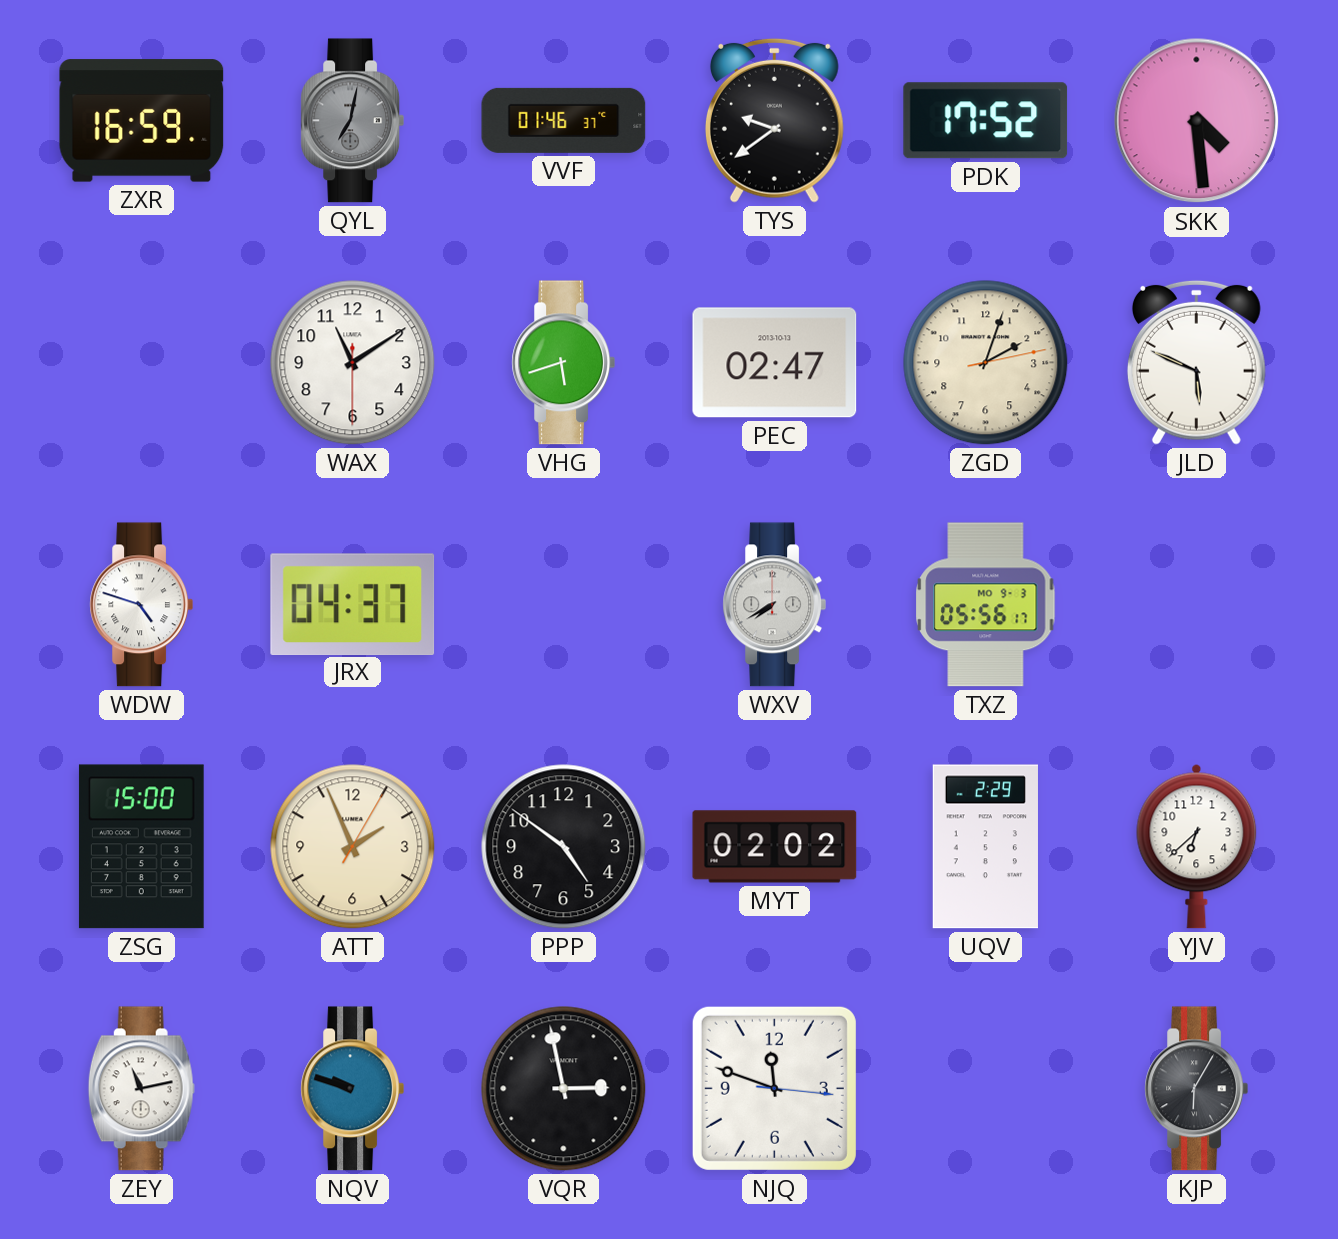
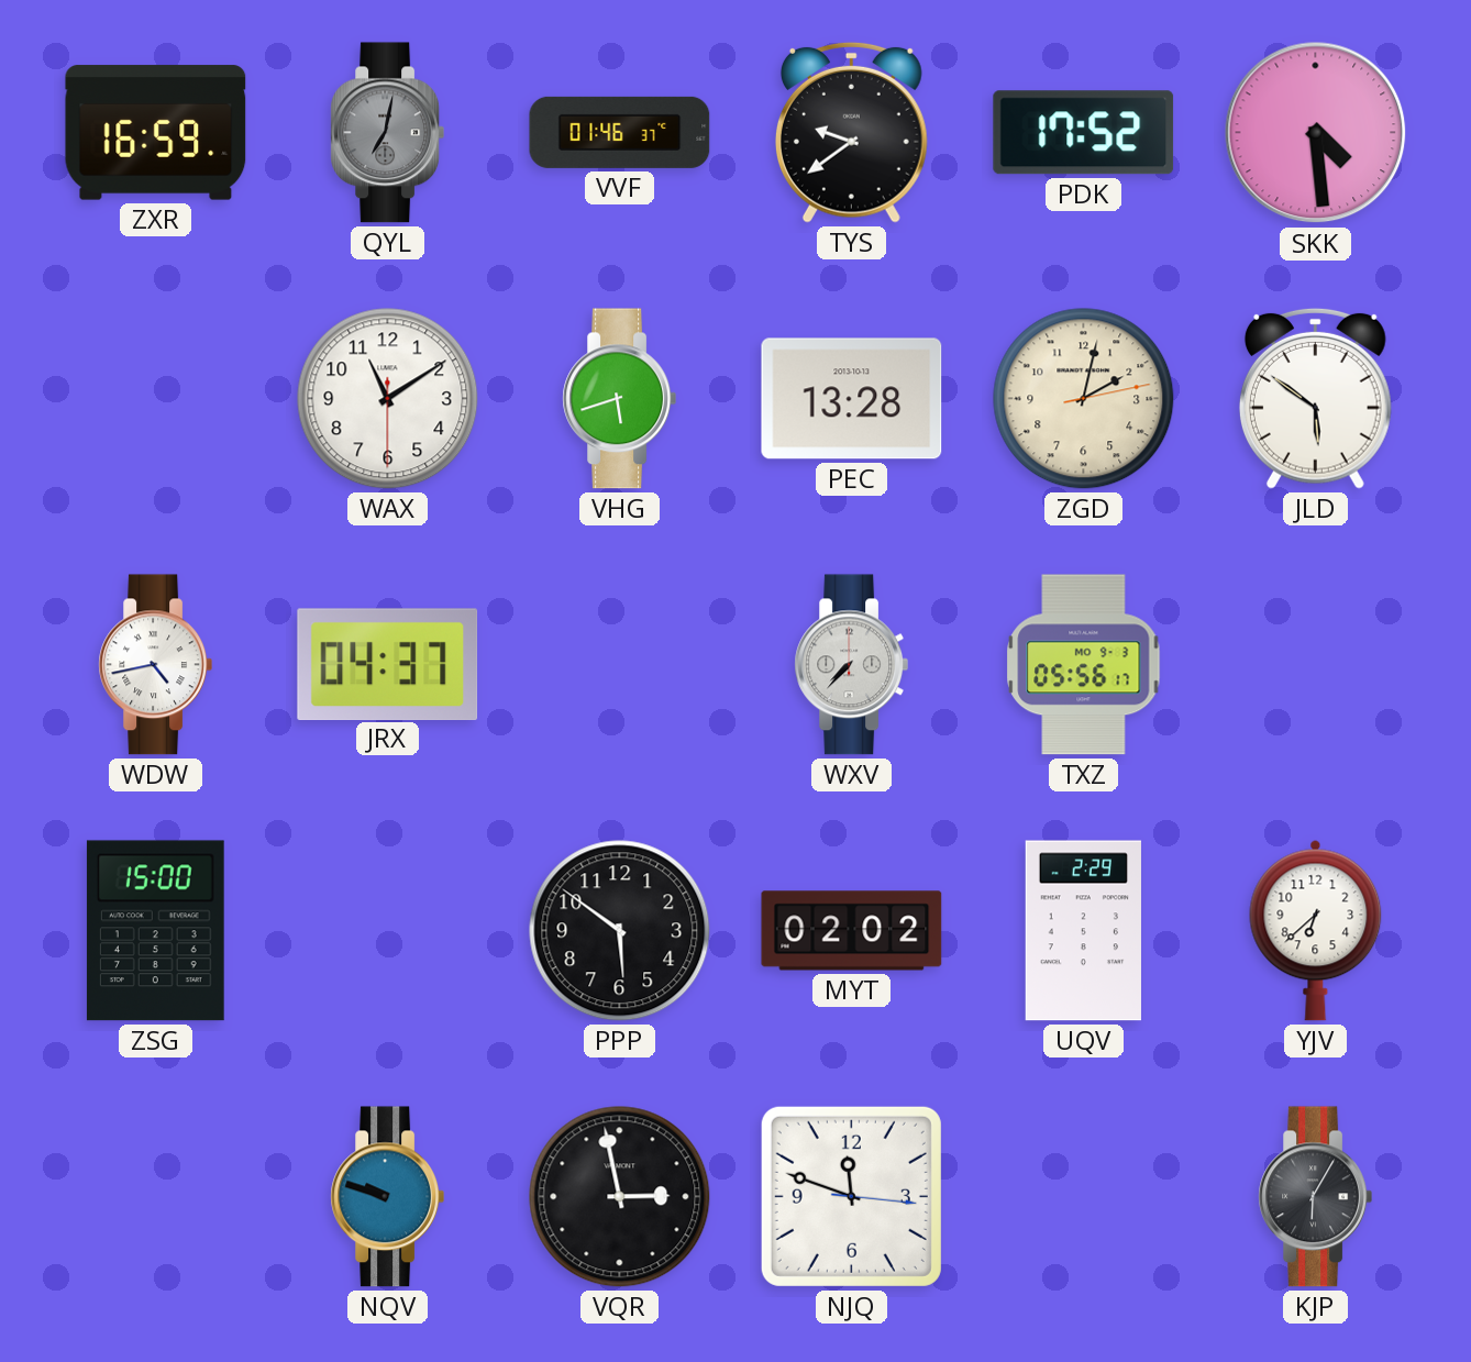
PEC: 02:47 -> 13:28
ZGD: 2:03 -> 2:02
JLD: 5:49 -> 5:51
WDW: 4:48 -> 4:43
WXV: 7:40 -> 7:37
ATT: 1:56 -> none
PPP: 4:51 -> 5:51
ZEY: 11:13 -> none
